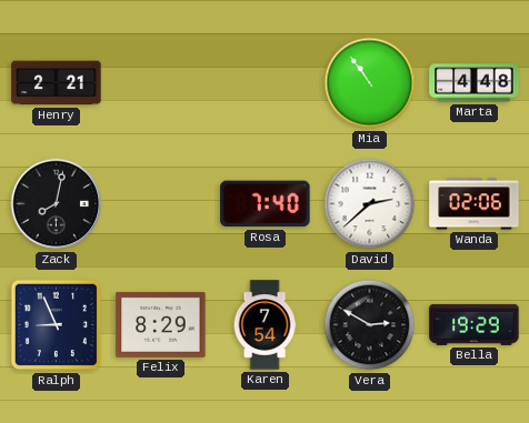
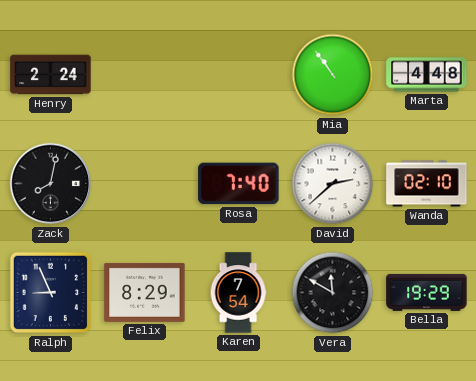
Henry: 2:21 -> 2:24
Wanda: 02:06 -> 02:10
Vera: 2:50 -> 11:50
